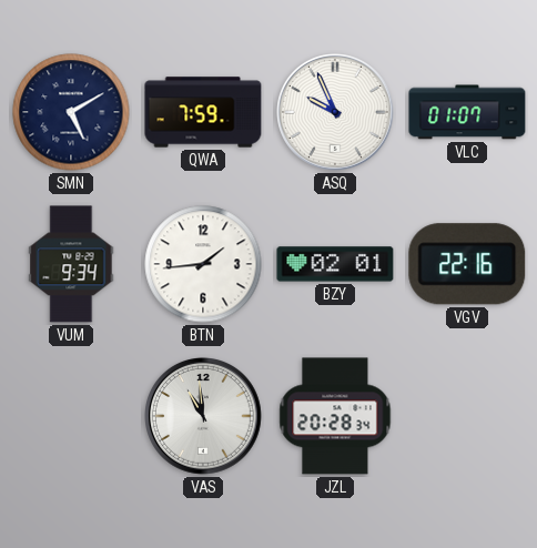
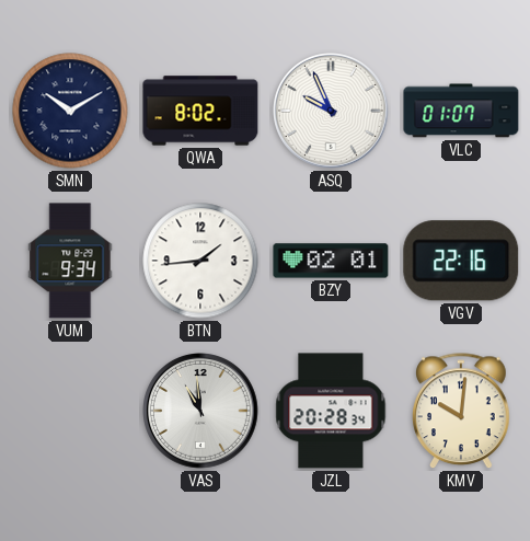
SMN: 5:10 -> 10:10
QWA: 7:59 -> 8:02
KMV: none -> 10:01
